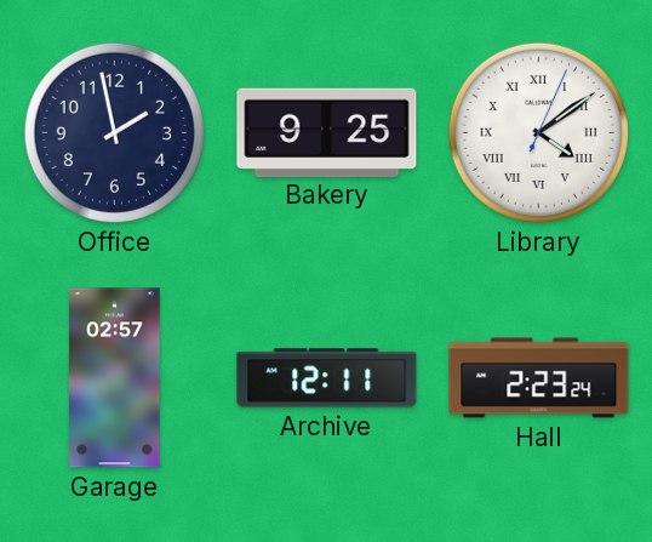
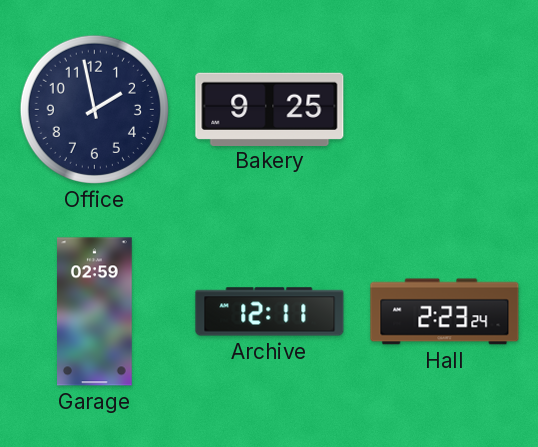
Library: 4:09 -> none
Garage: 02:57 -> 02:59
